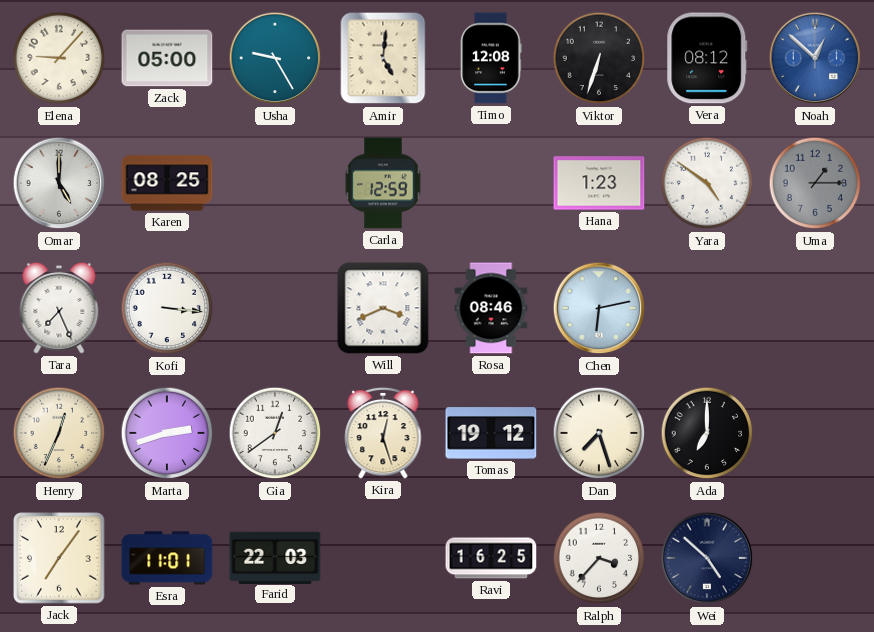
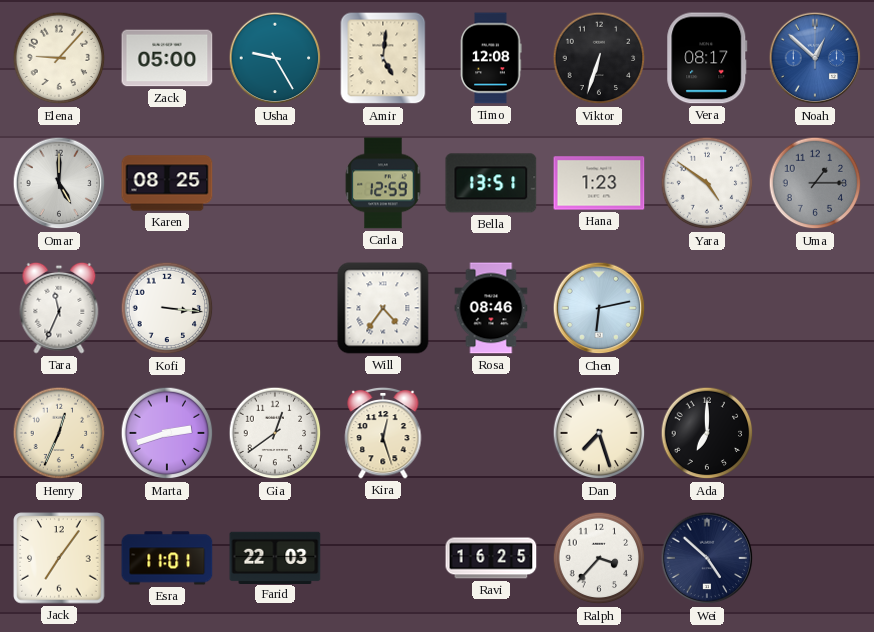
Vera: 08:12 -> 08:17
Bella: none -> 13:51
Tara: 7:26 -> 11:34
Will: 3:41 -> 4:36
Tomas: 19:12 -> none
